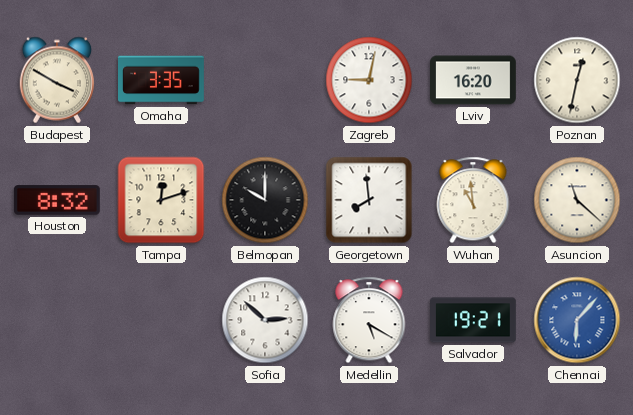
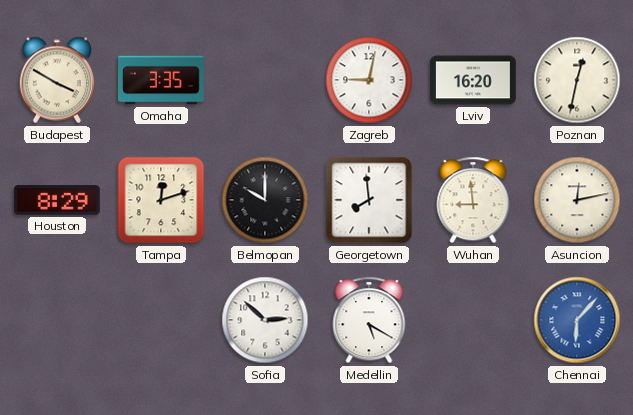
Houston: 8:32 -> 8:29
Wuhan: 10:59 -> 8:59
Asuncion: 11:22 -> 12:13
Salvador: 19:21 -> none
